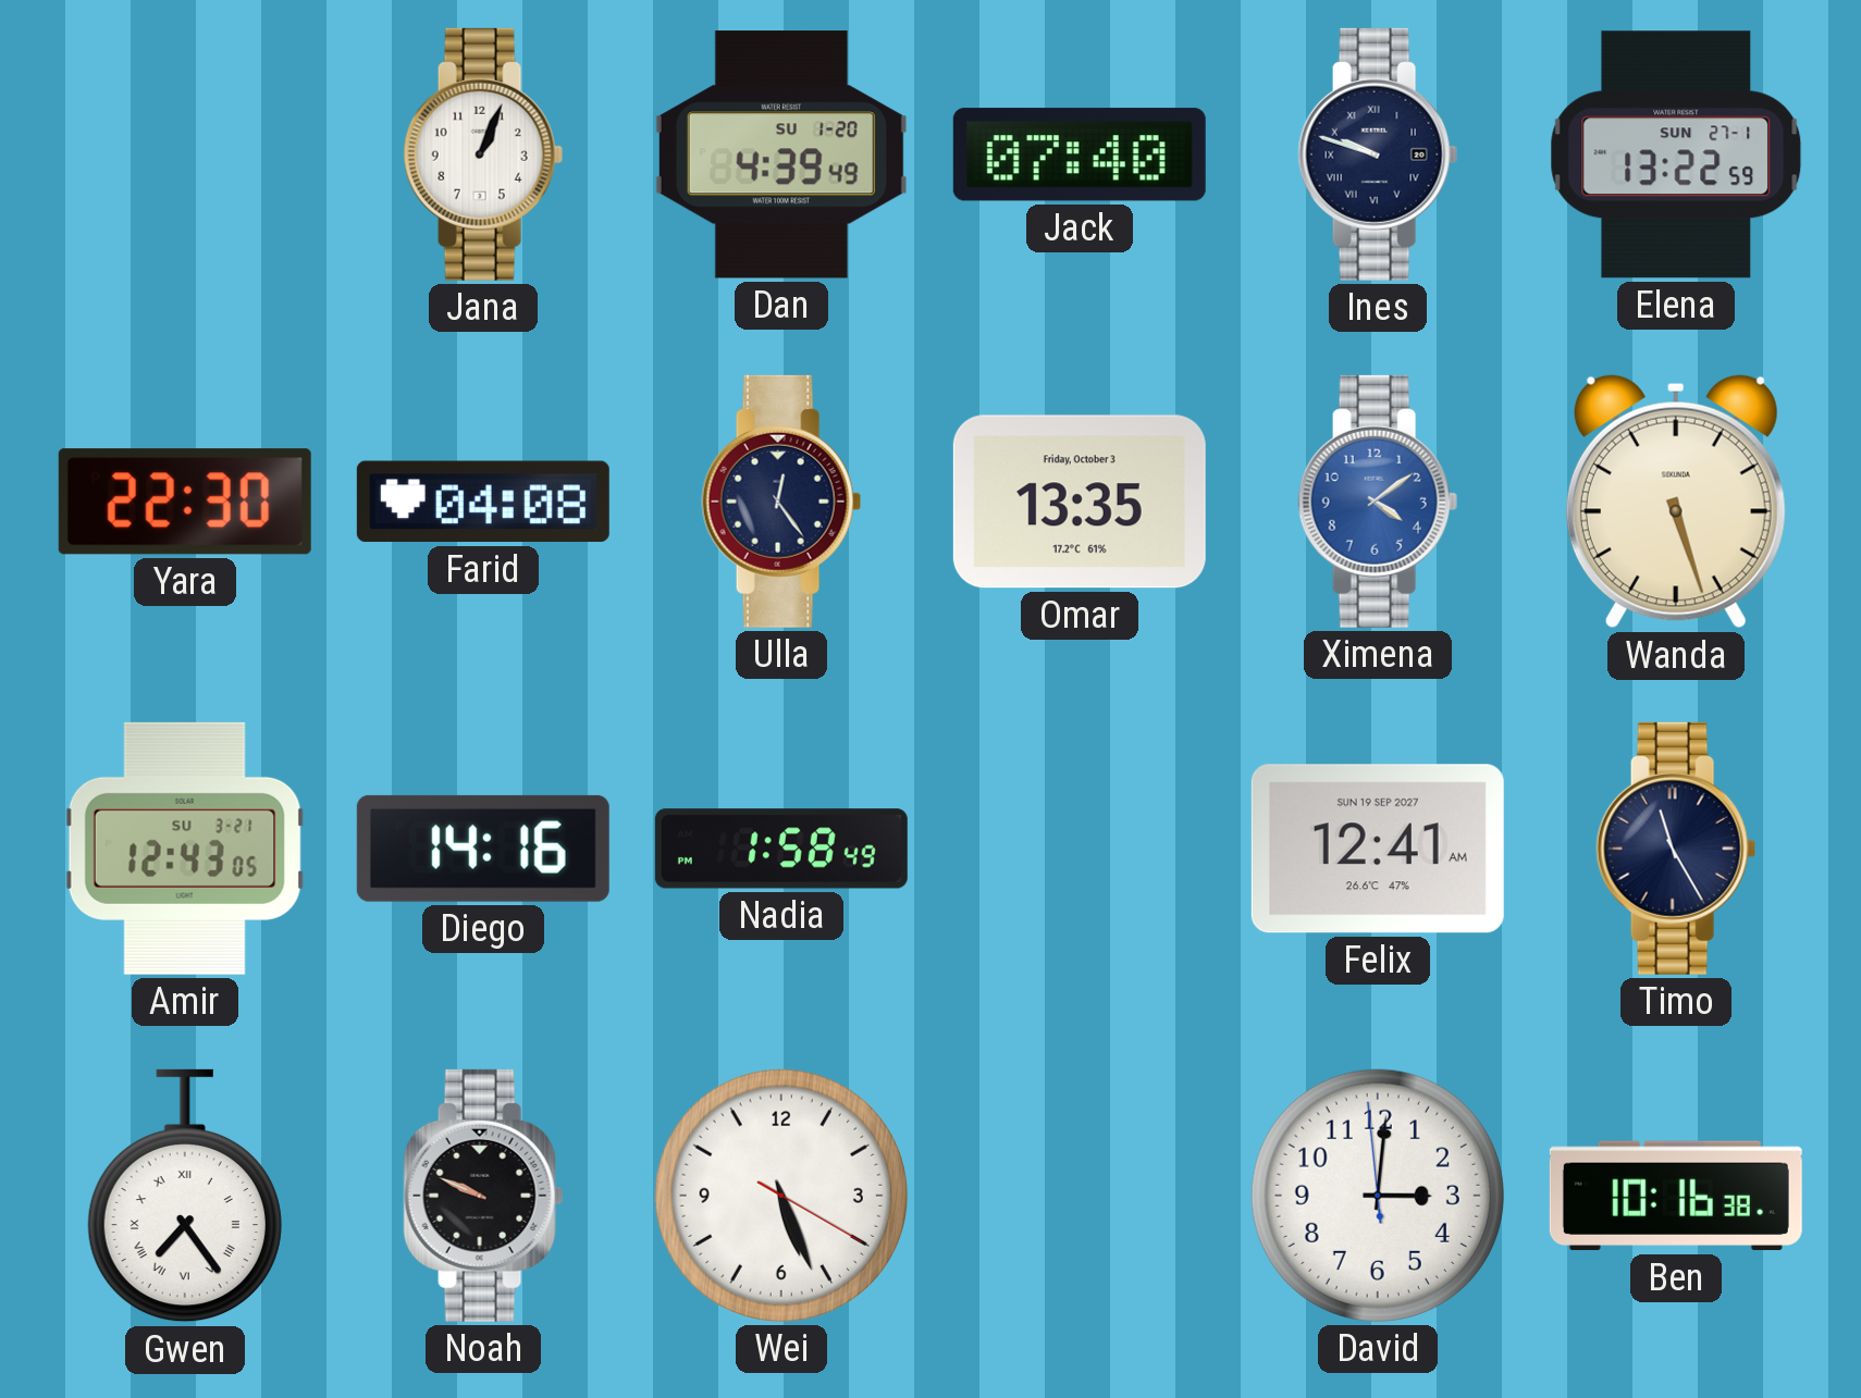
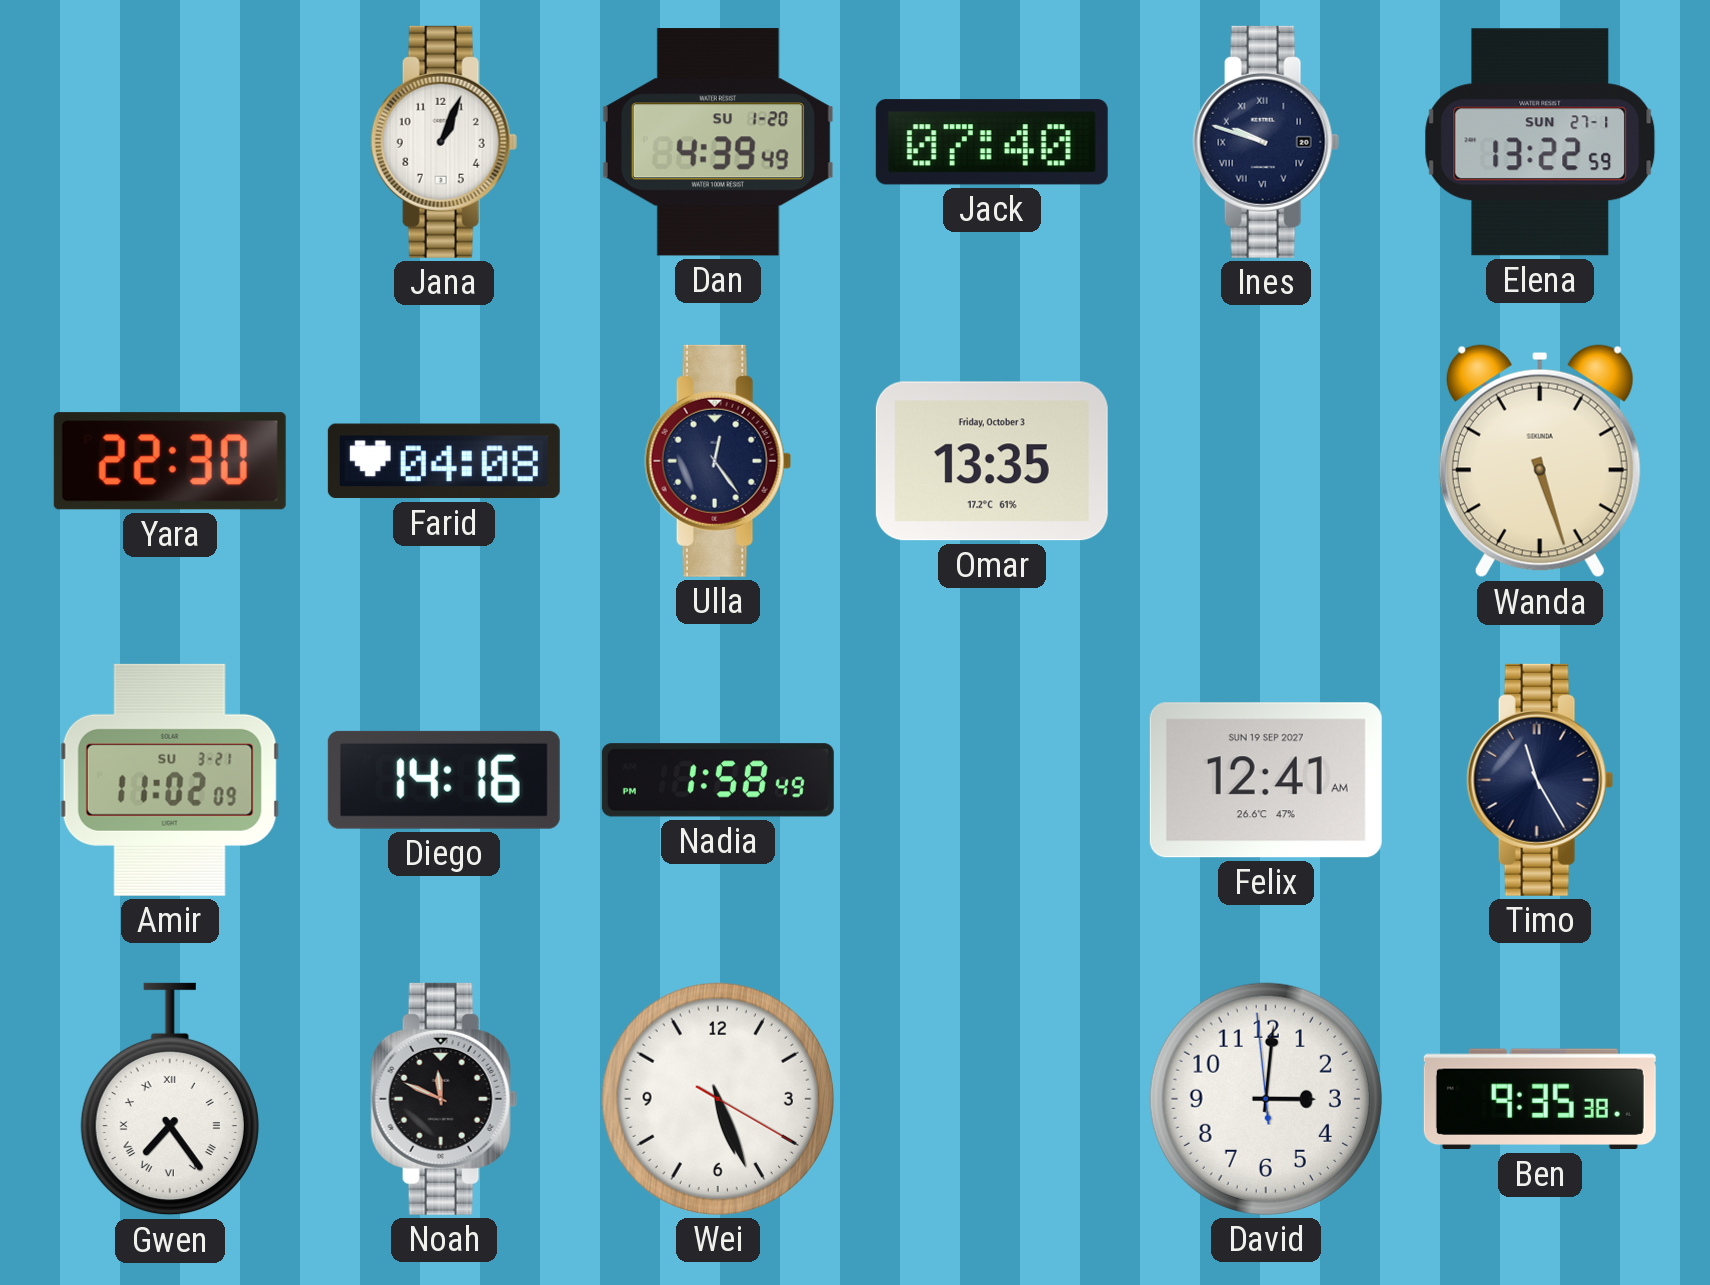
Ximena: 4:09 -> none
Amir: 12:43 -> 11:02
Noah: 9:49 -> 11:49
Ben: 10:16 -> 9:35
